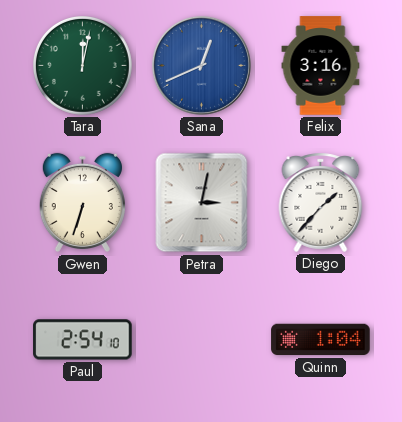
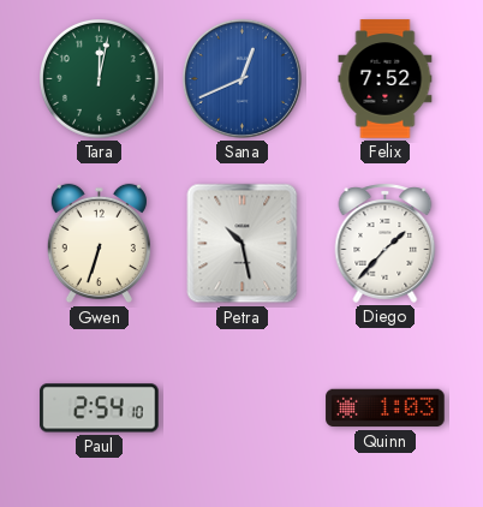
Felix: 3:16 -> 7:52
Petra: 3:02 -> 10:28
Quinn: 1:04 -> 1:03
